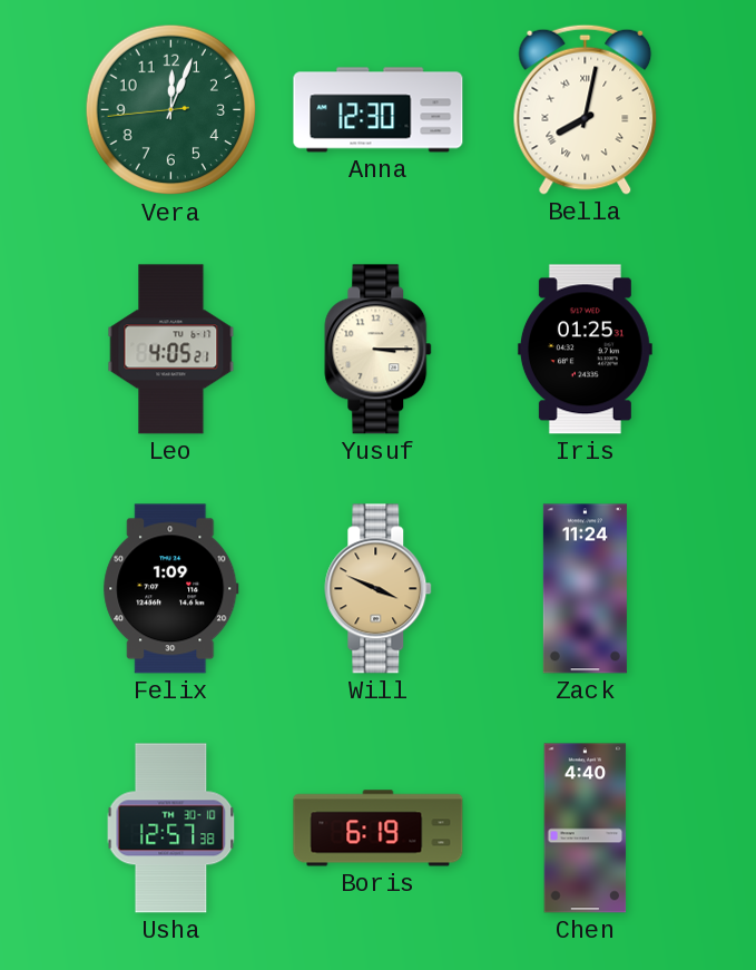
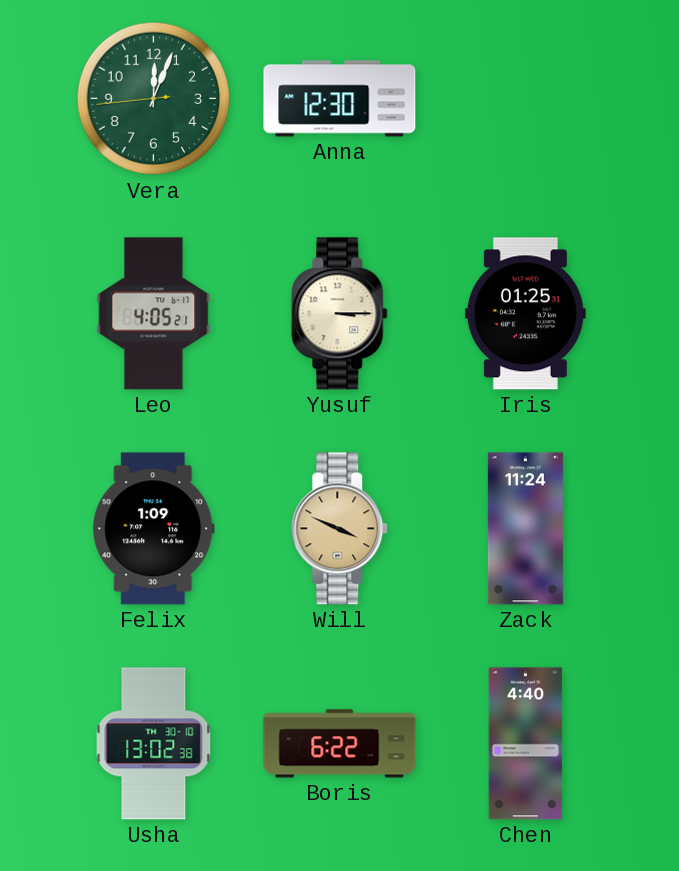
Bella: 8:02 -> none
Usha: 12:57 -> 13:02
Boris: 6:19 -> 6:22
